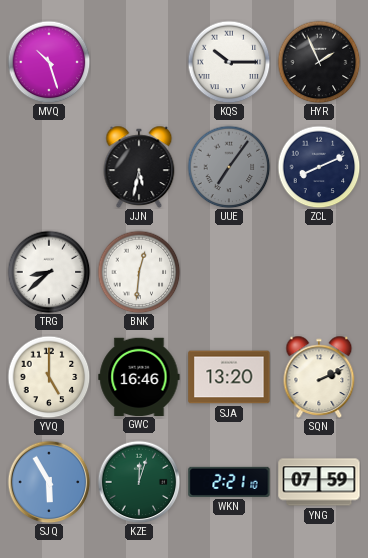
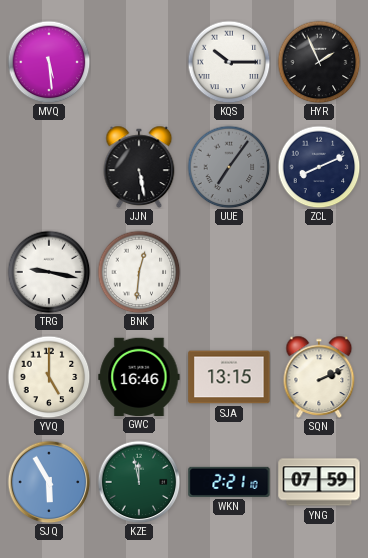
MVQ: 10:27 -> 5:29
JJN: 5:32 -> 5:28
TRG: 8:38 -> 9:17
SJA: 13:20 -> 13:15
KZE: 12:03 -> 11:58
